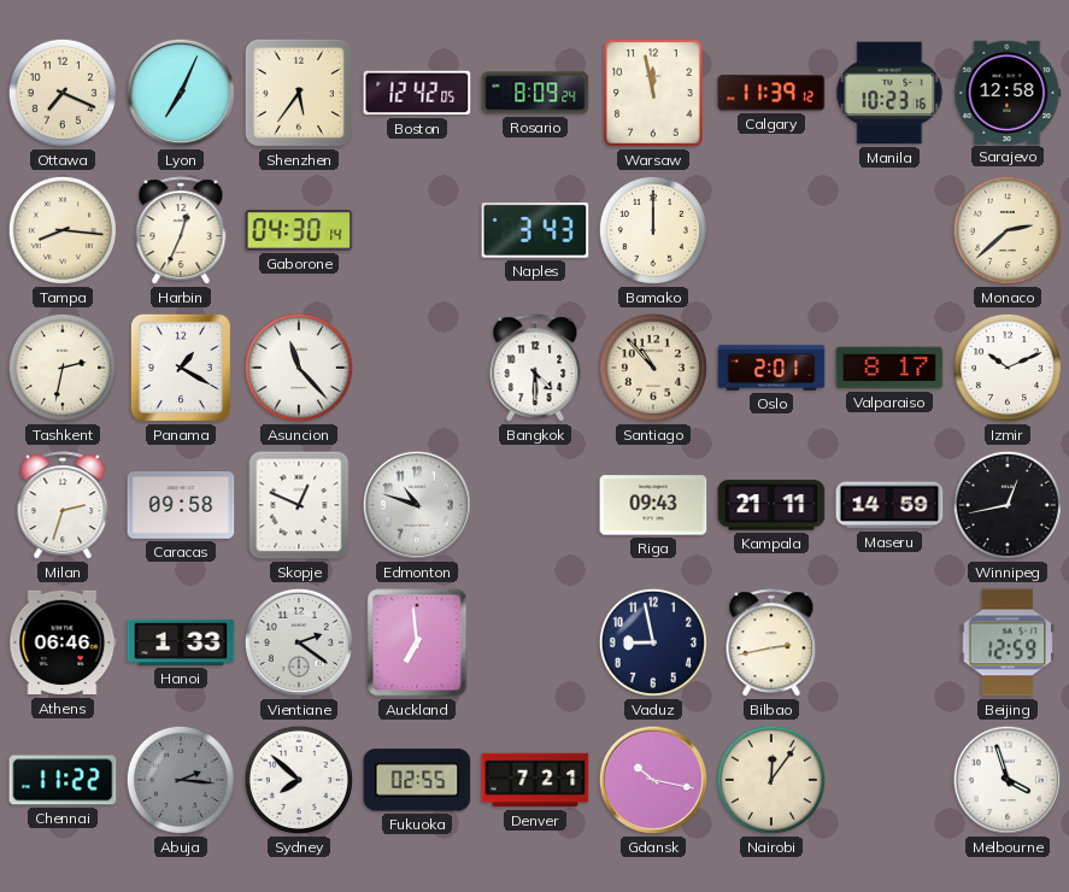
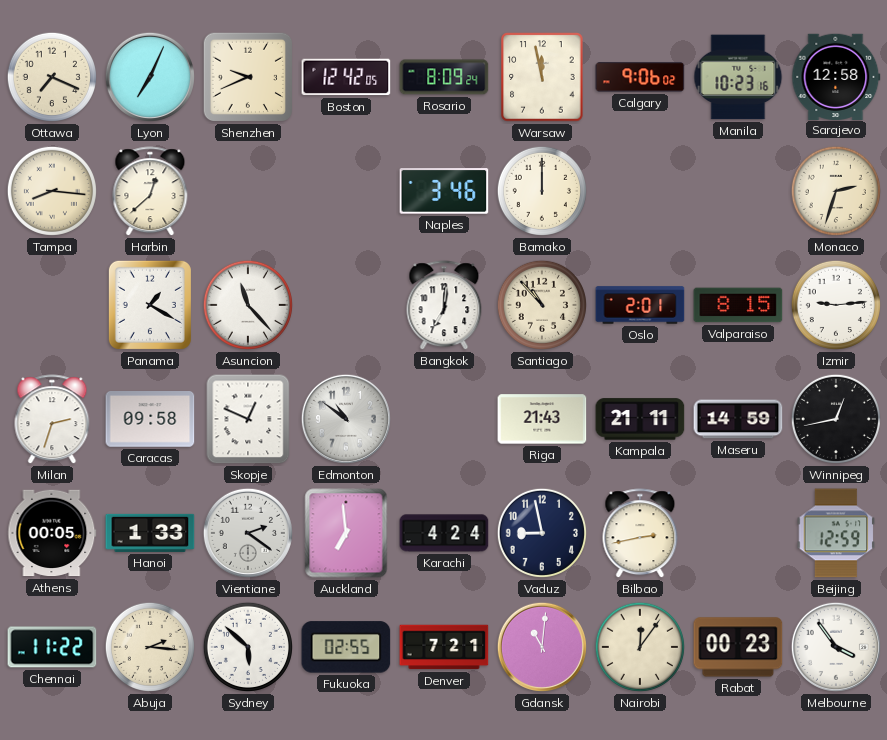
Shenzhen: 5:36 -> 9:41
Calgary: 11:39 -> 9:06
Harbin: 12:34 -> 12:38
Gaborone: 04:30 -> none
Naples: 3:43 -> 3:46
Monaco: 2:38 -> 2:33
Tashkent: 2:32 -> none
Bangkok: 4:30 -> 7:01
Valparaiso: 8:17 -> 8:15
Izmir: 10:11 -> 9:14
Edmonton: 10:48 -> 10:51
Riga: 09:43 -> 21:43
Athens: 06:46 -> 00:05
Karachi: none -> 4:24
Abuja dial: grey -> cream
Sydney: 7:52 -> 5:52
Gdansk: 10:17 -> 11:01
Rabat: none -> 00:23
Melbourne: 3:57 -> 3:54
